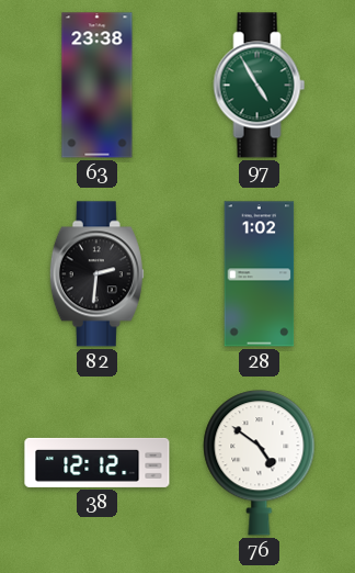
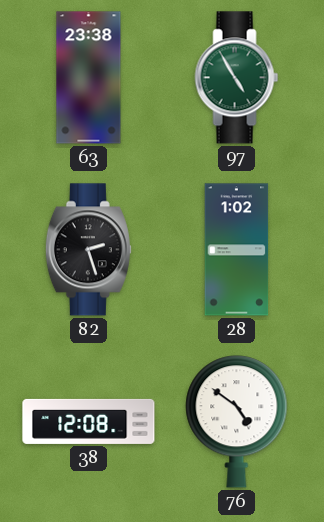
82: 2:31 -> 2:27
38: 12:12 -> 12:08
